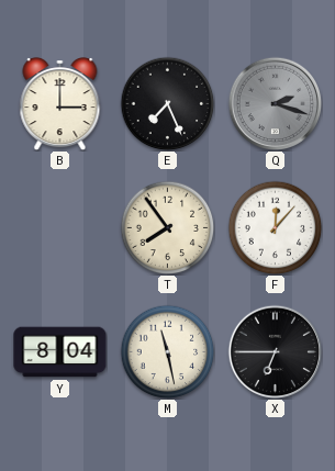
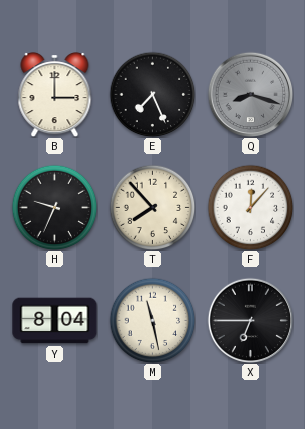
Q: 2:18 -> 8:18
H: none -> 9:34
T: 7:54 -> 7:53
